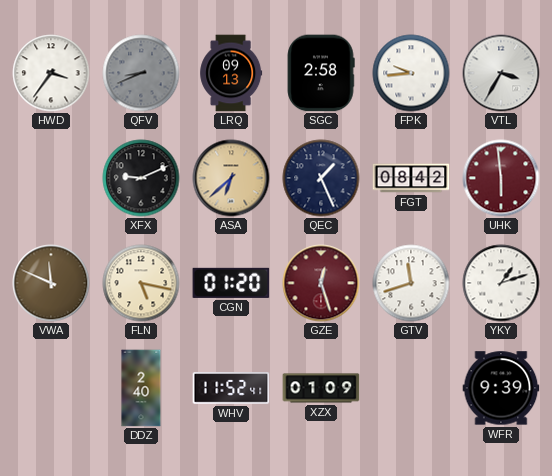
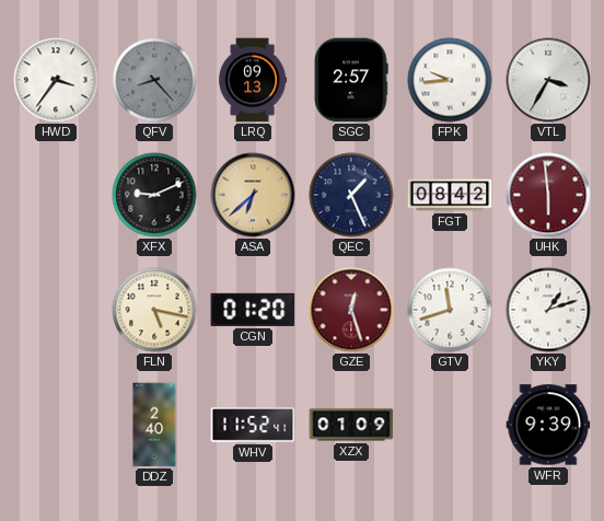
QFV: 8:41 -> 8:23
SGC: 2:58 -> 2:57
VWA: 11:49 -> none
